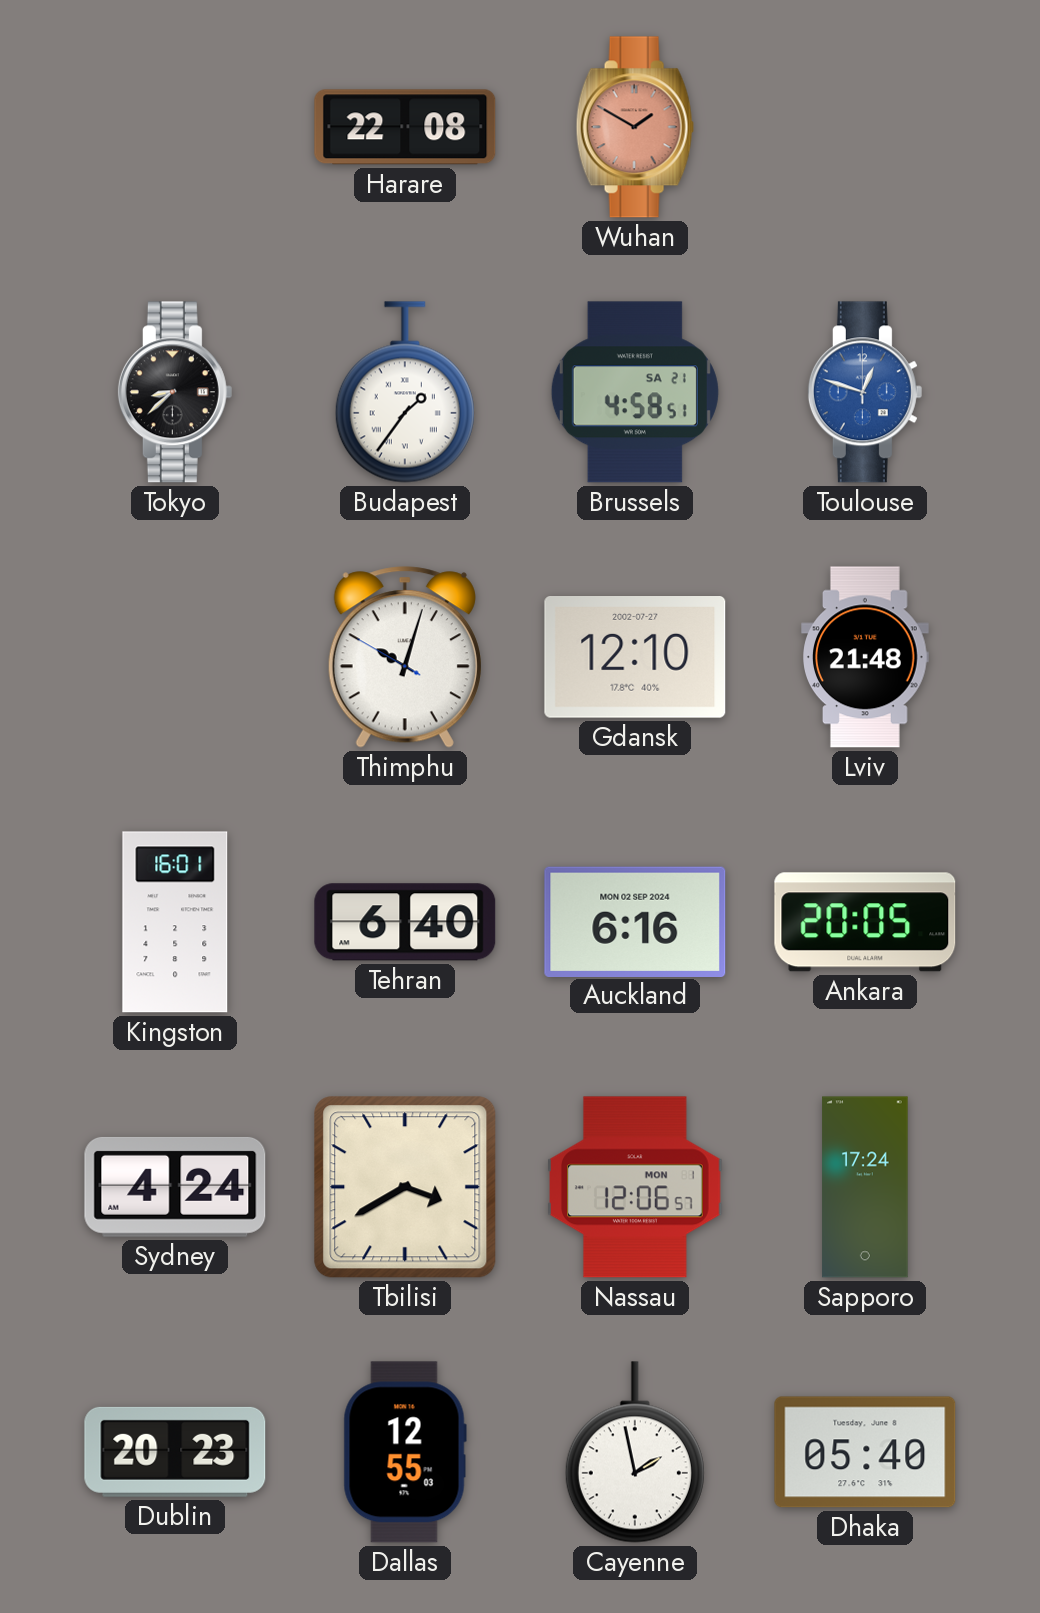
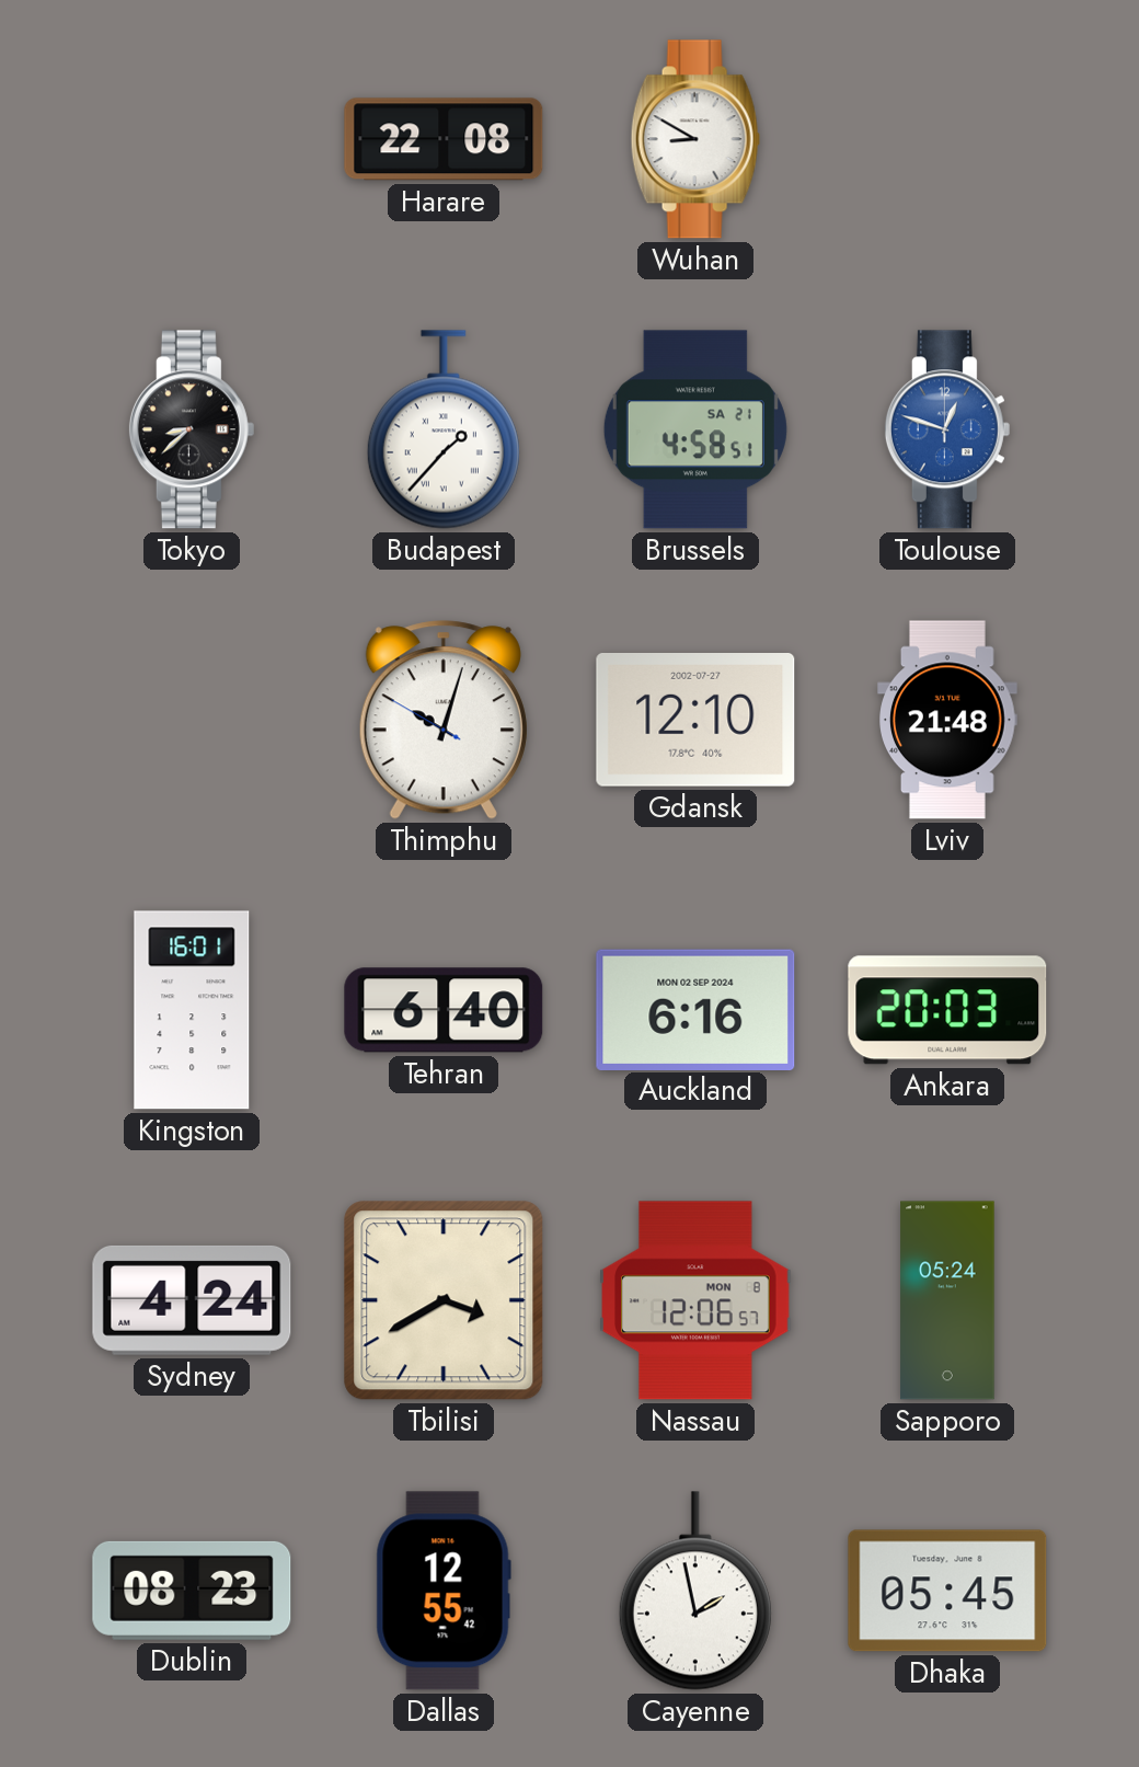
Wuhan: 1:50 -> 8:50
Wuhan dial: salmon -> white
Budapest: 1:36 -> 1:37
Ankara: 20:05 -> 20:03
Nassau date: MON 1 -> MON 8
Sapporo: 17:24 -> 05:24
Dublin: 20:23 -> 08:23
Dallas: 12:55:03 -> 12:55:42
Dhaka: 05:40 -> 05:45
